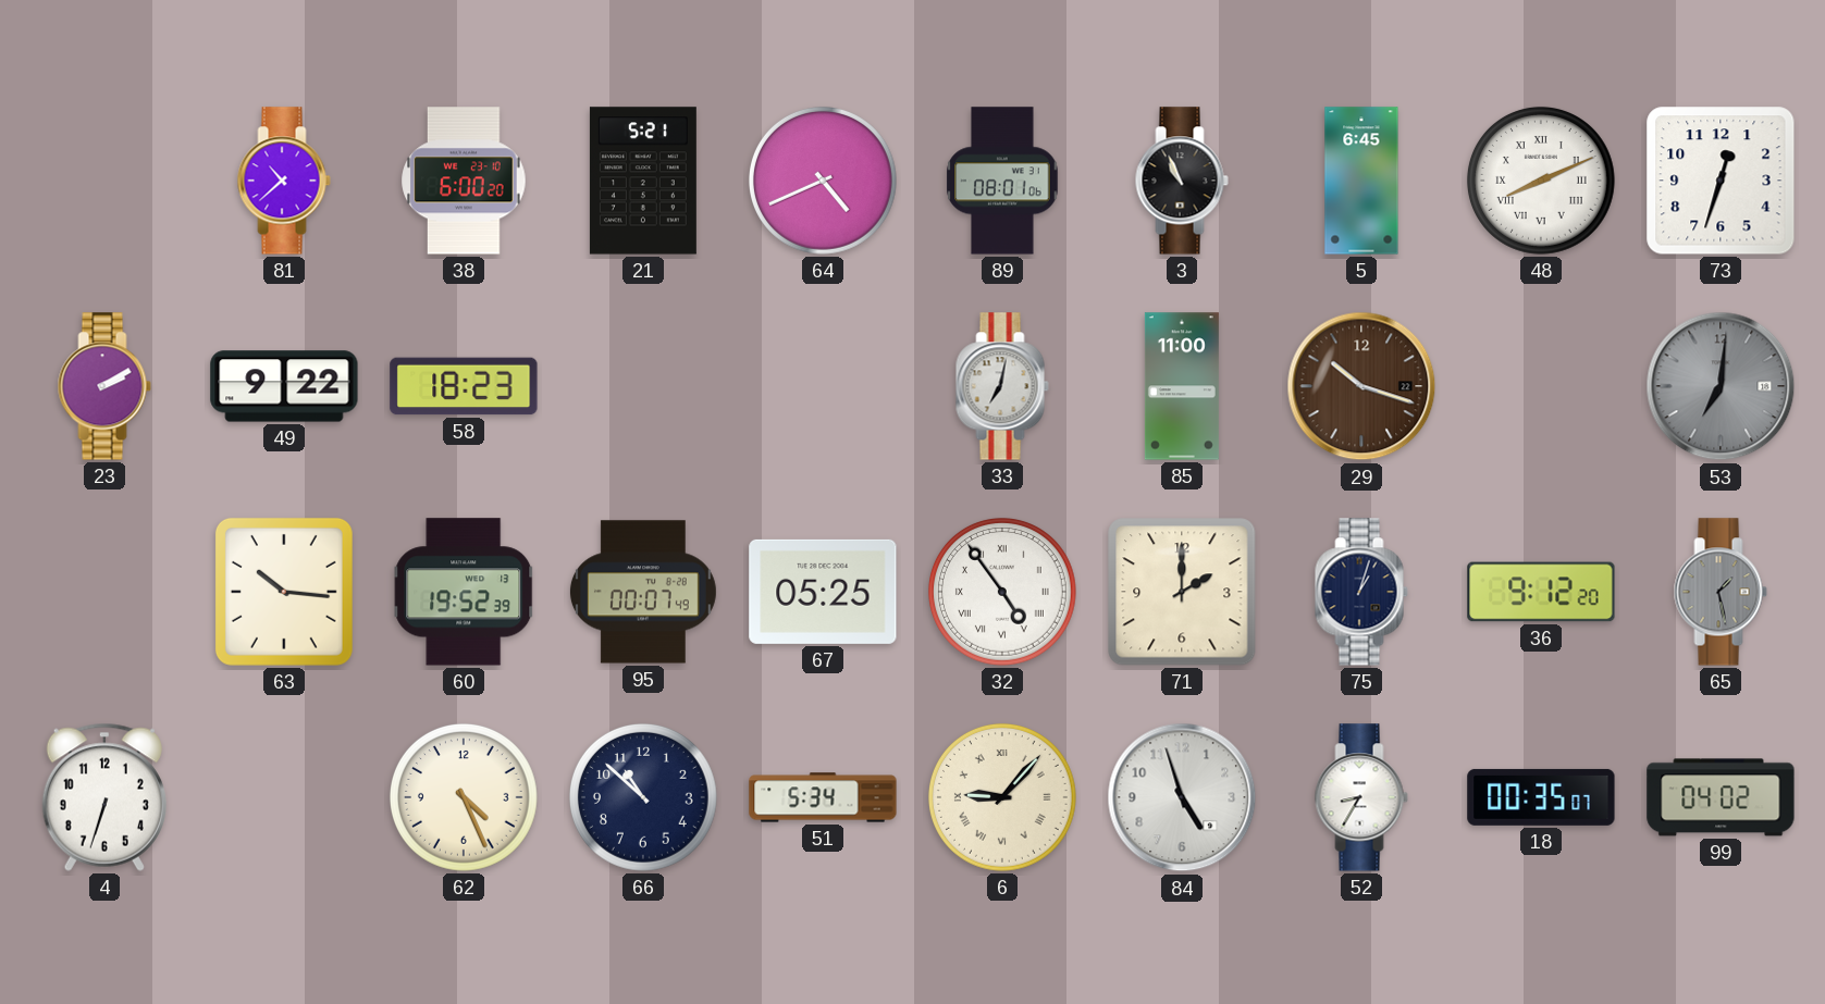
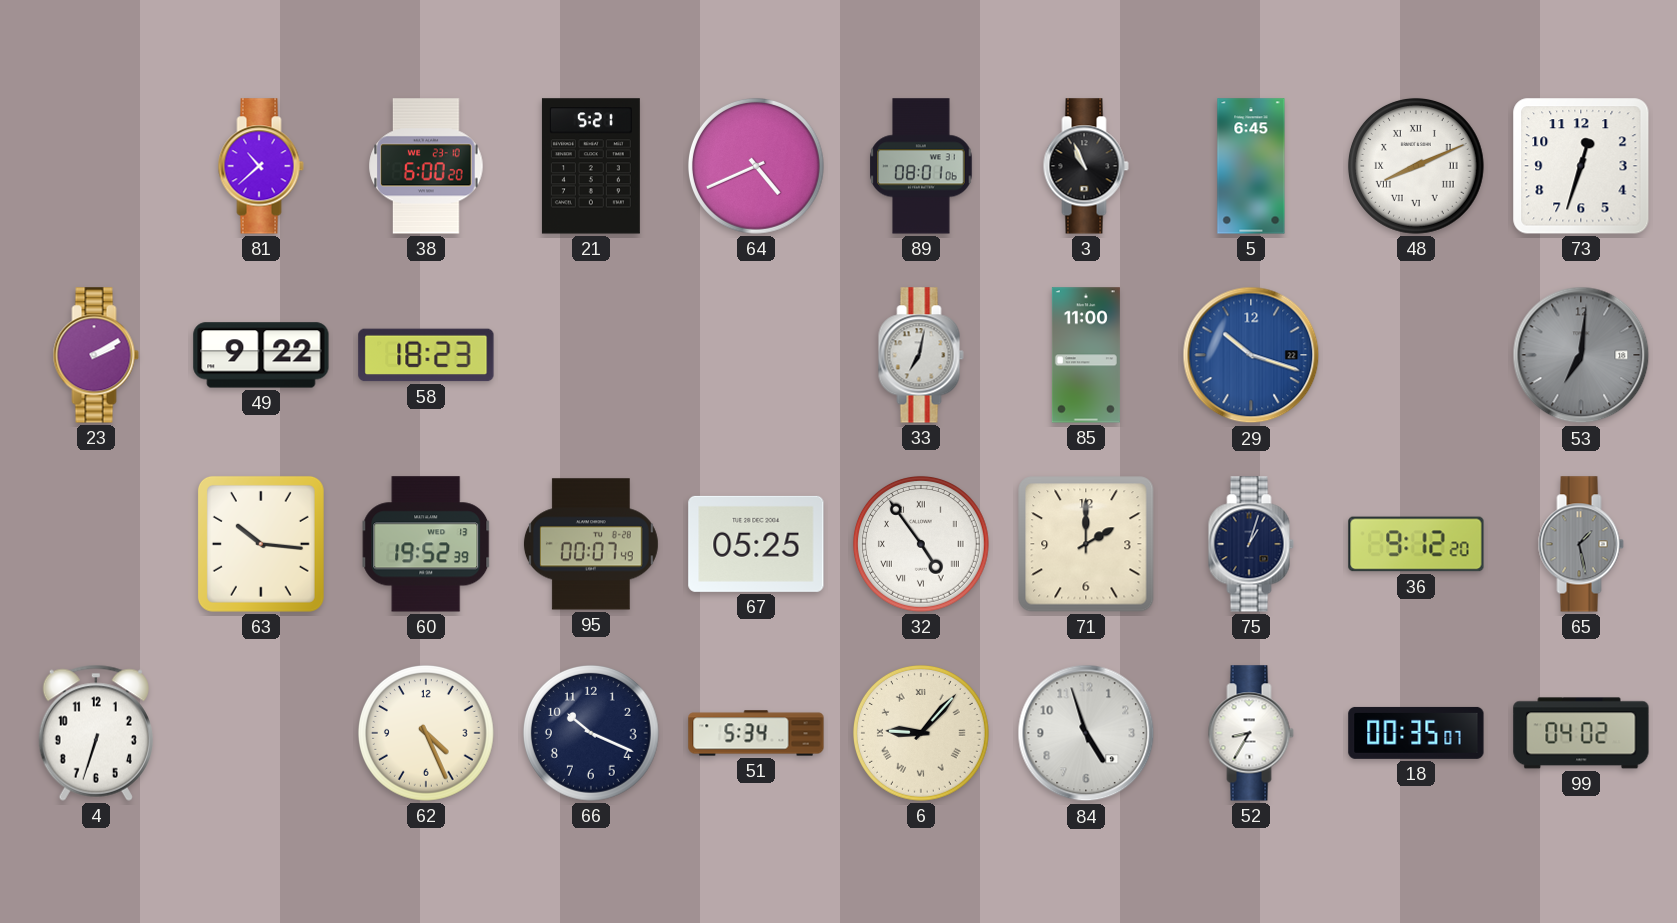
29 dial: brown -> blue
66: 10:52 -> 10:19
